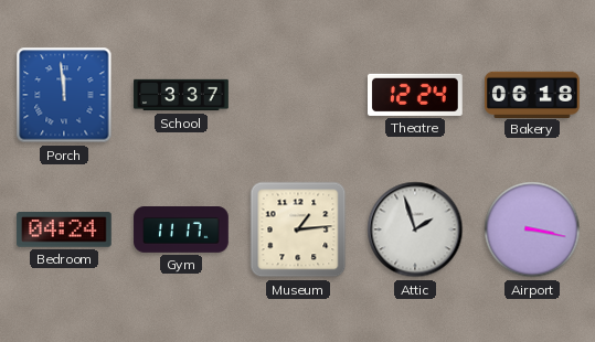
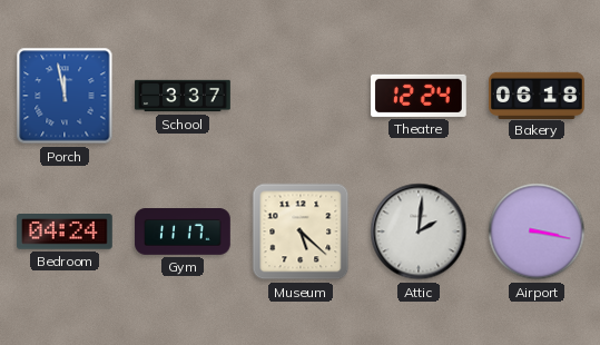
Porch: 11:59 -> 11:58
Museum: 1:14 -> 5:22
Attic: 1:57 -> 2:01
